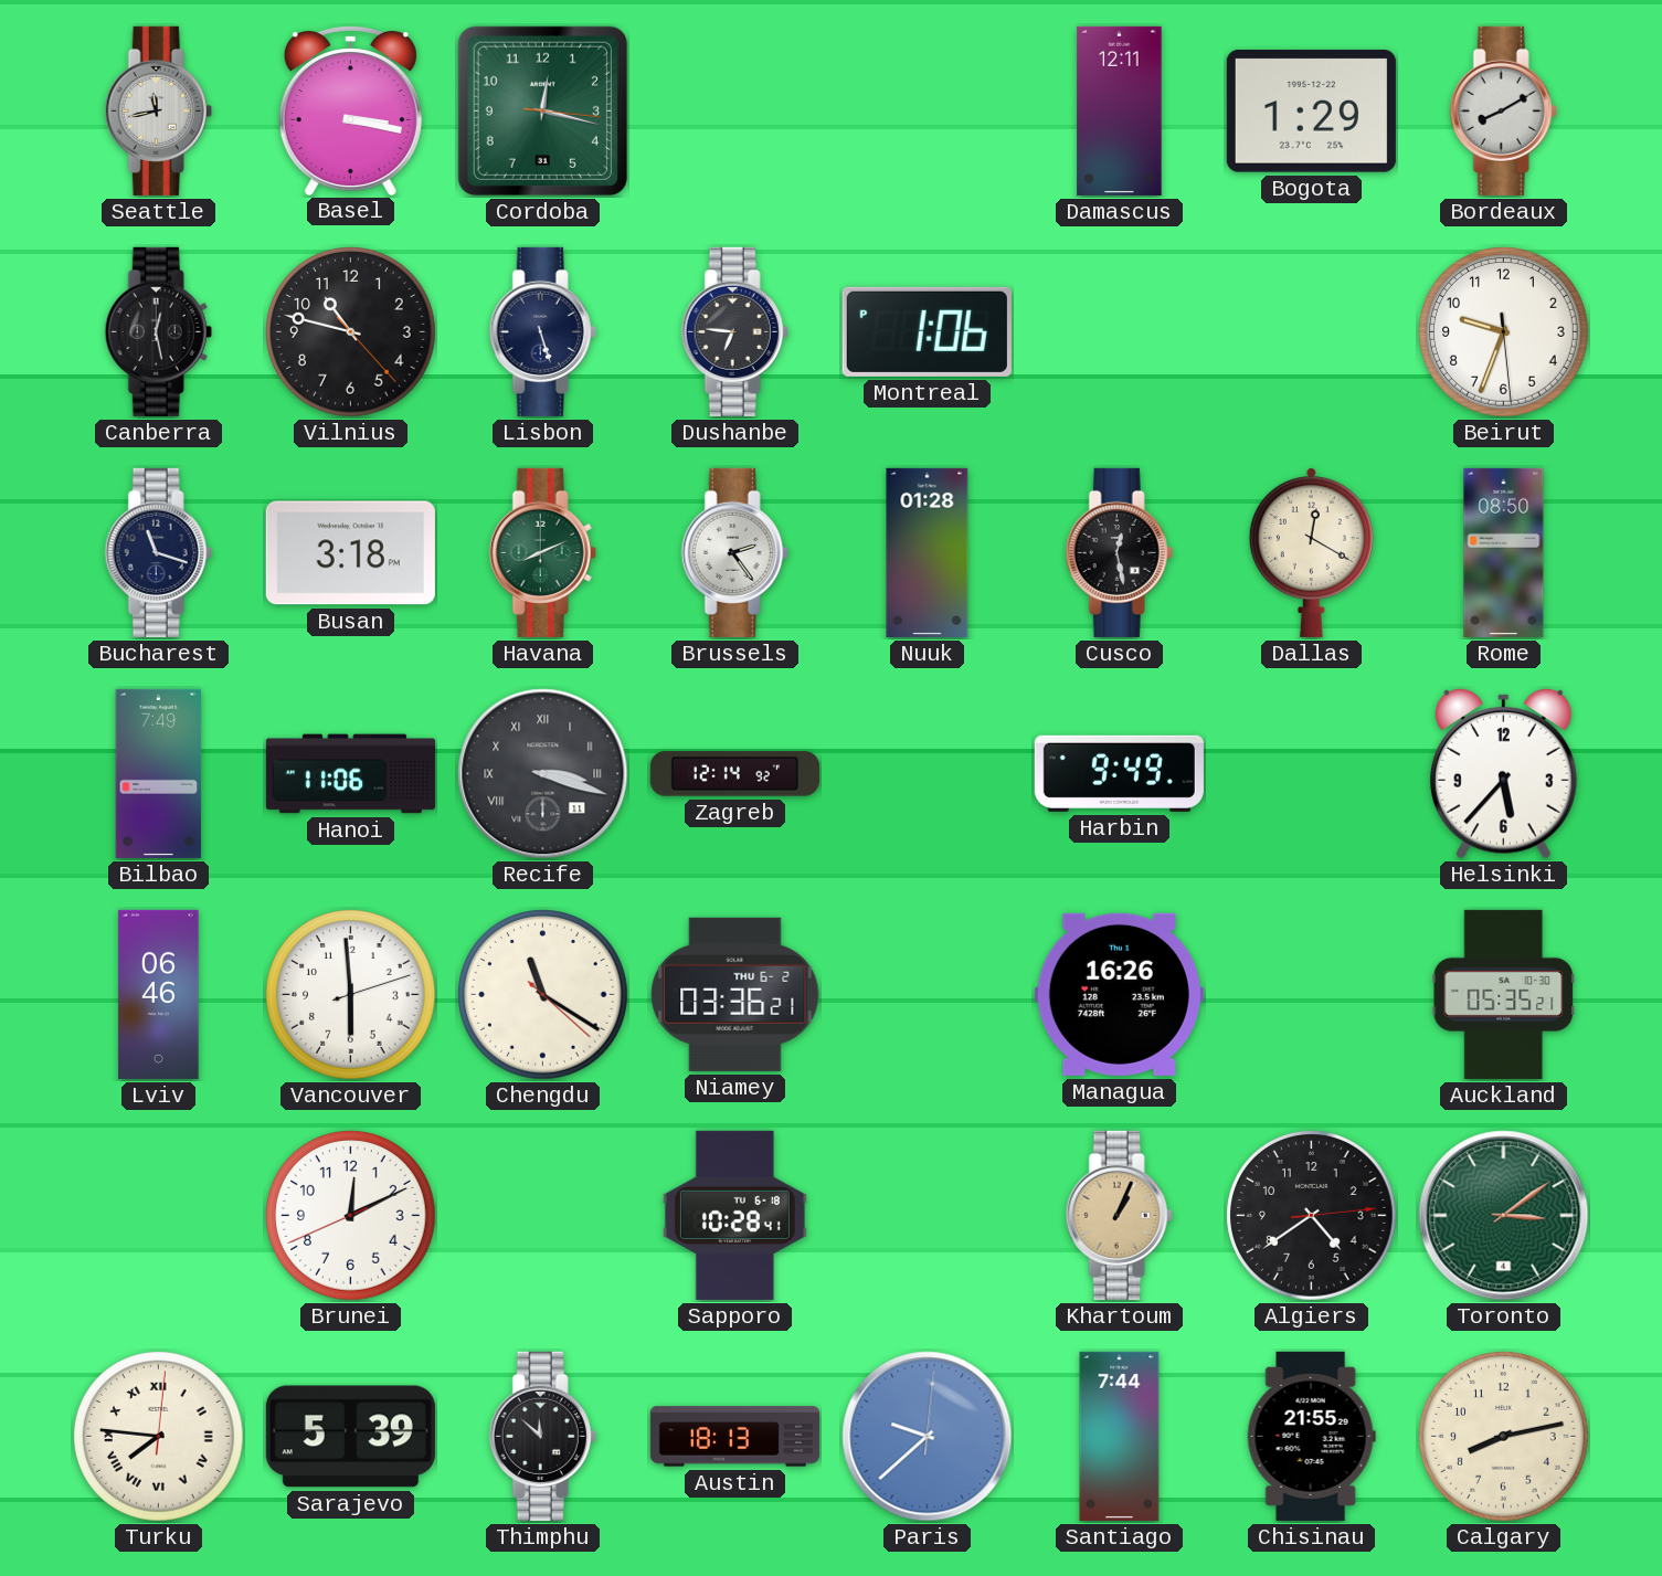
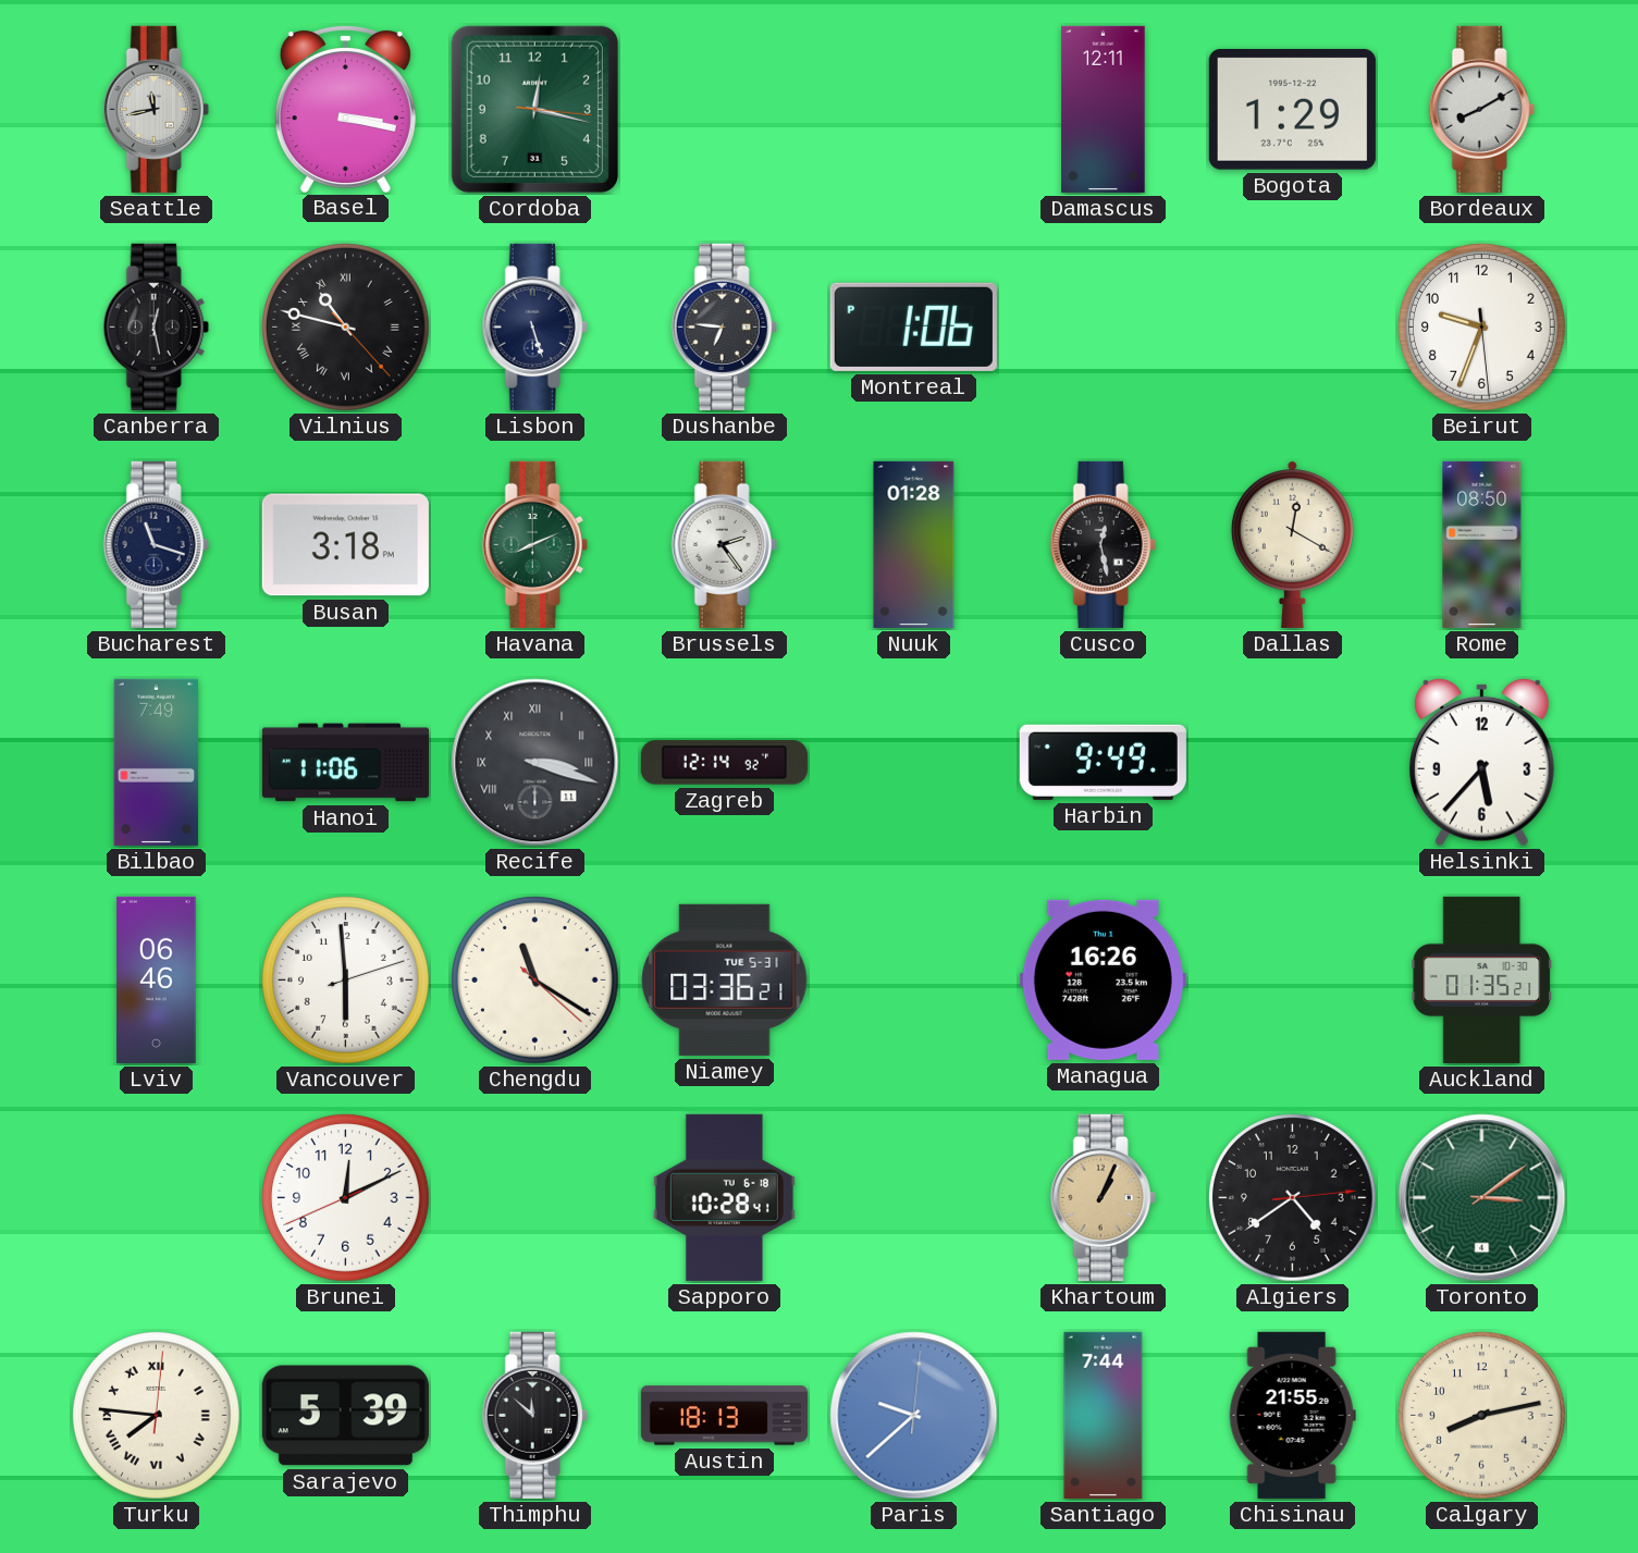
Vilnius numerals: Arabic -> Roman
Niamey date: THU 6-2 -> TUE 5-31
Auckland: 05:35 -> 01:35
